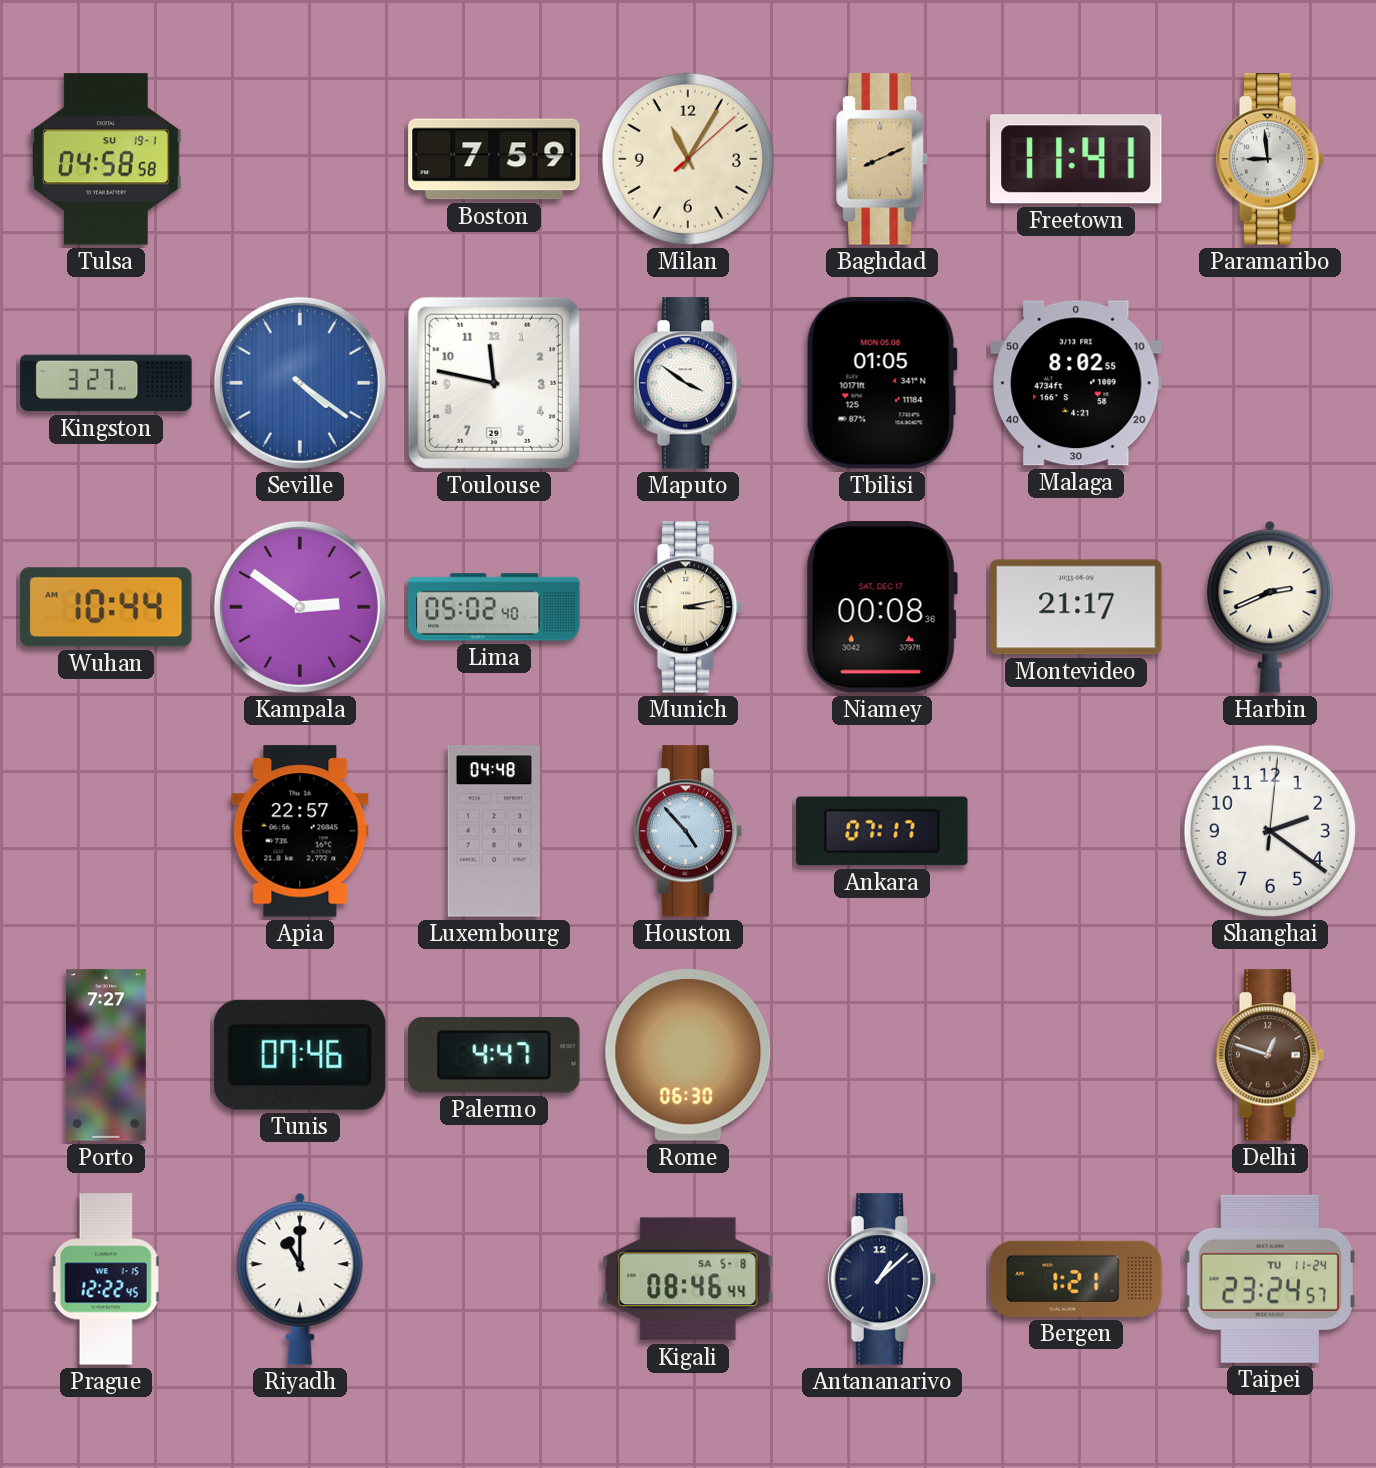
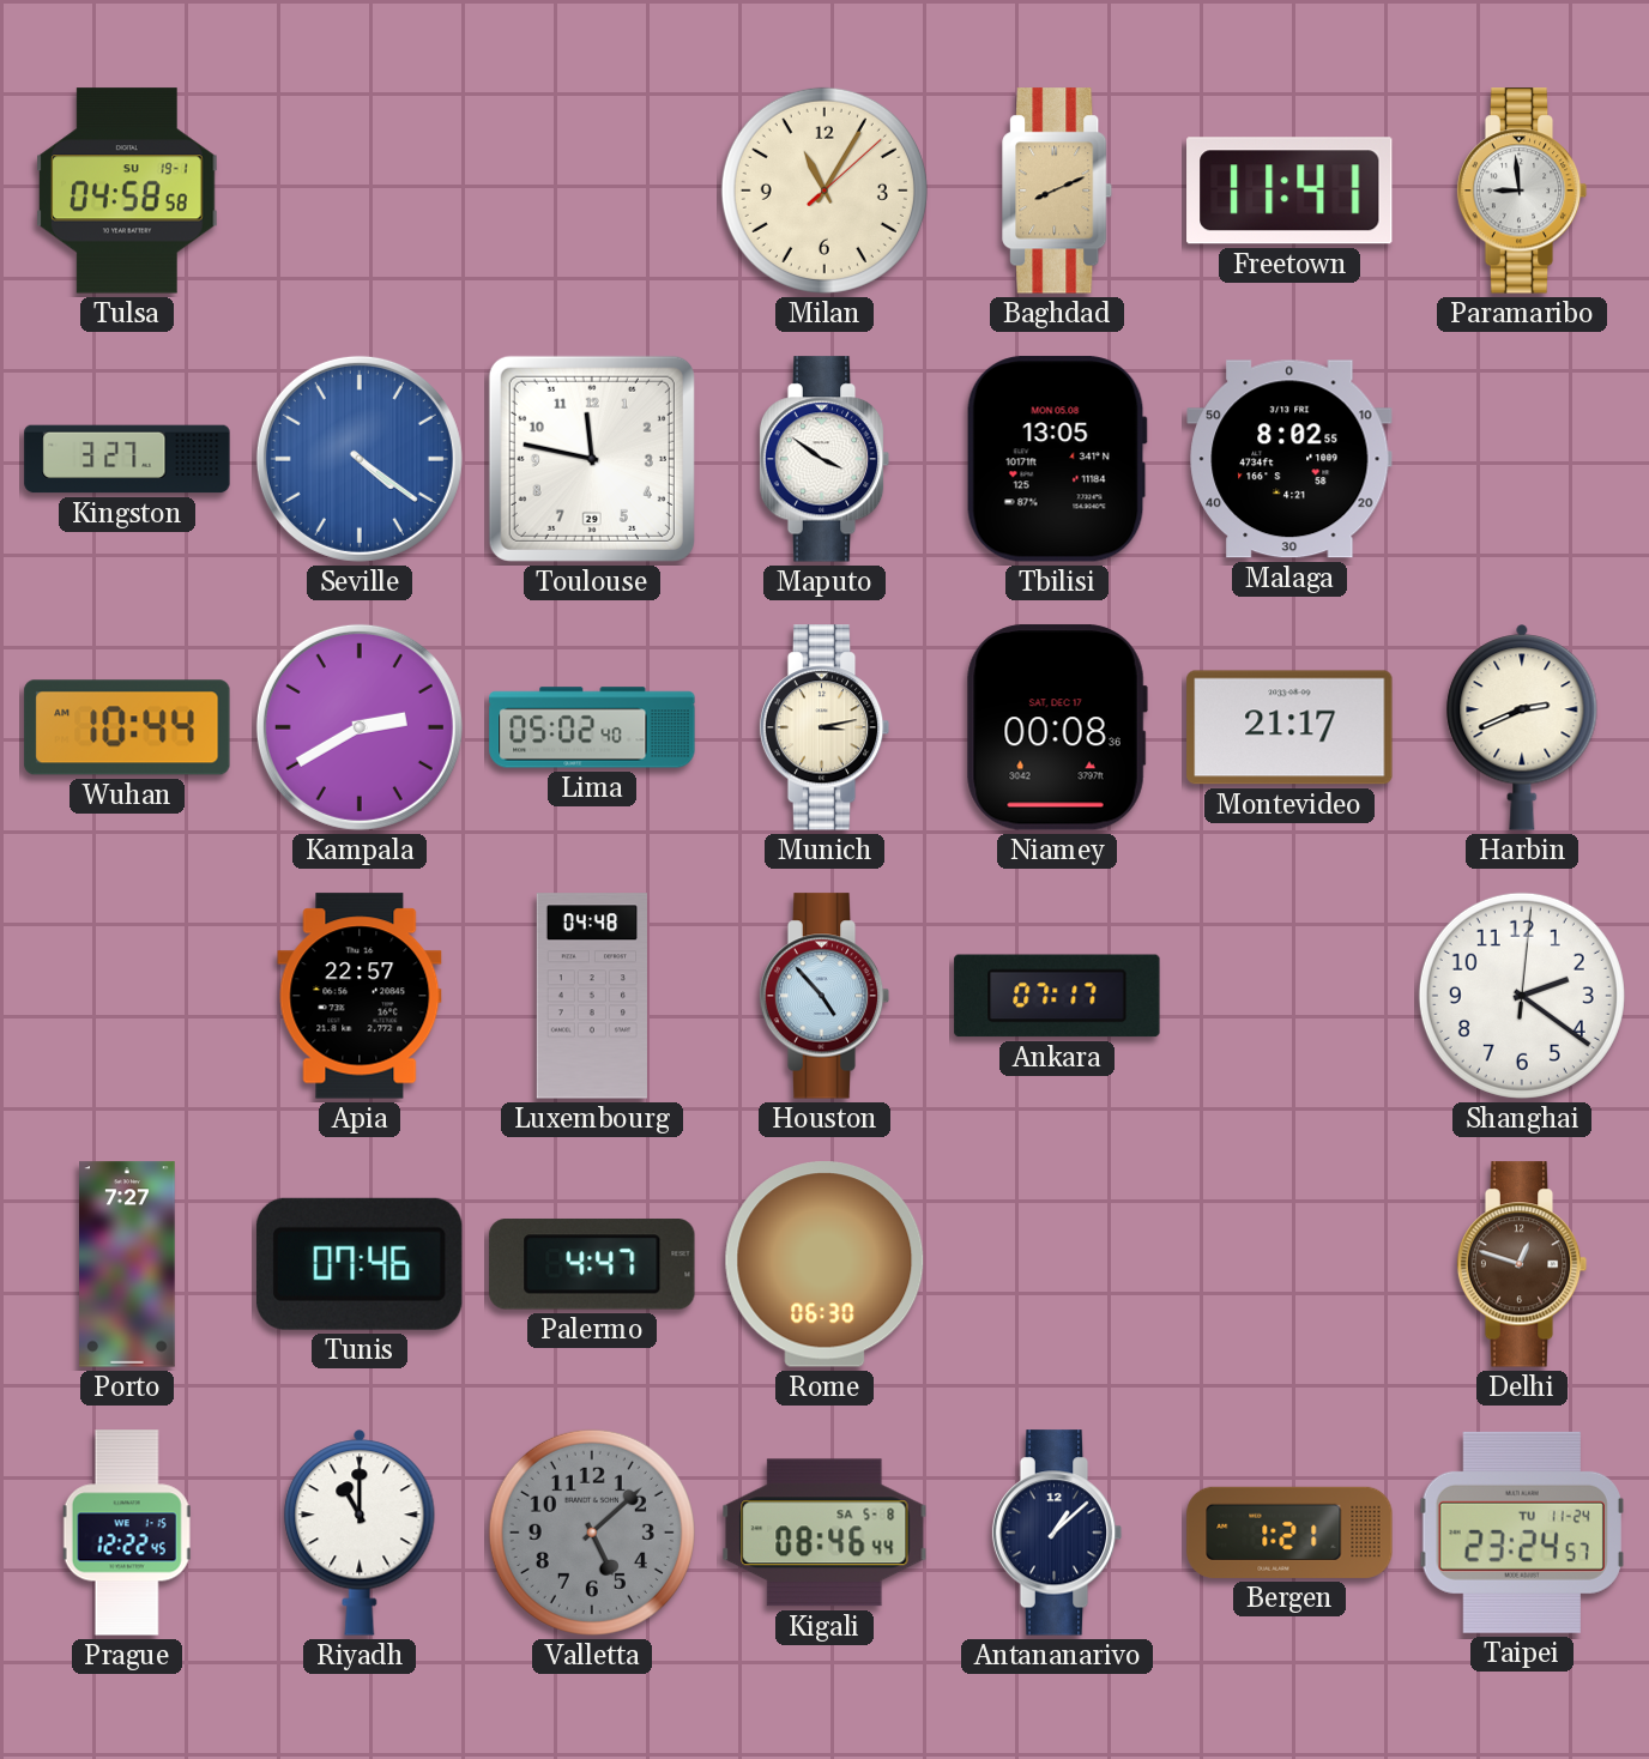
Boston: 7:59 -> none
Tbilisi: 01:05 -> 13:05
Kampala: 2:51 -> 2:40
Valletta: none -> 5:08
